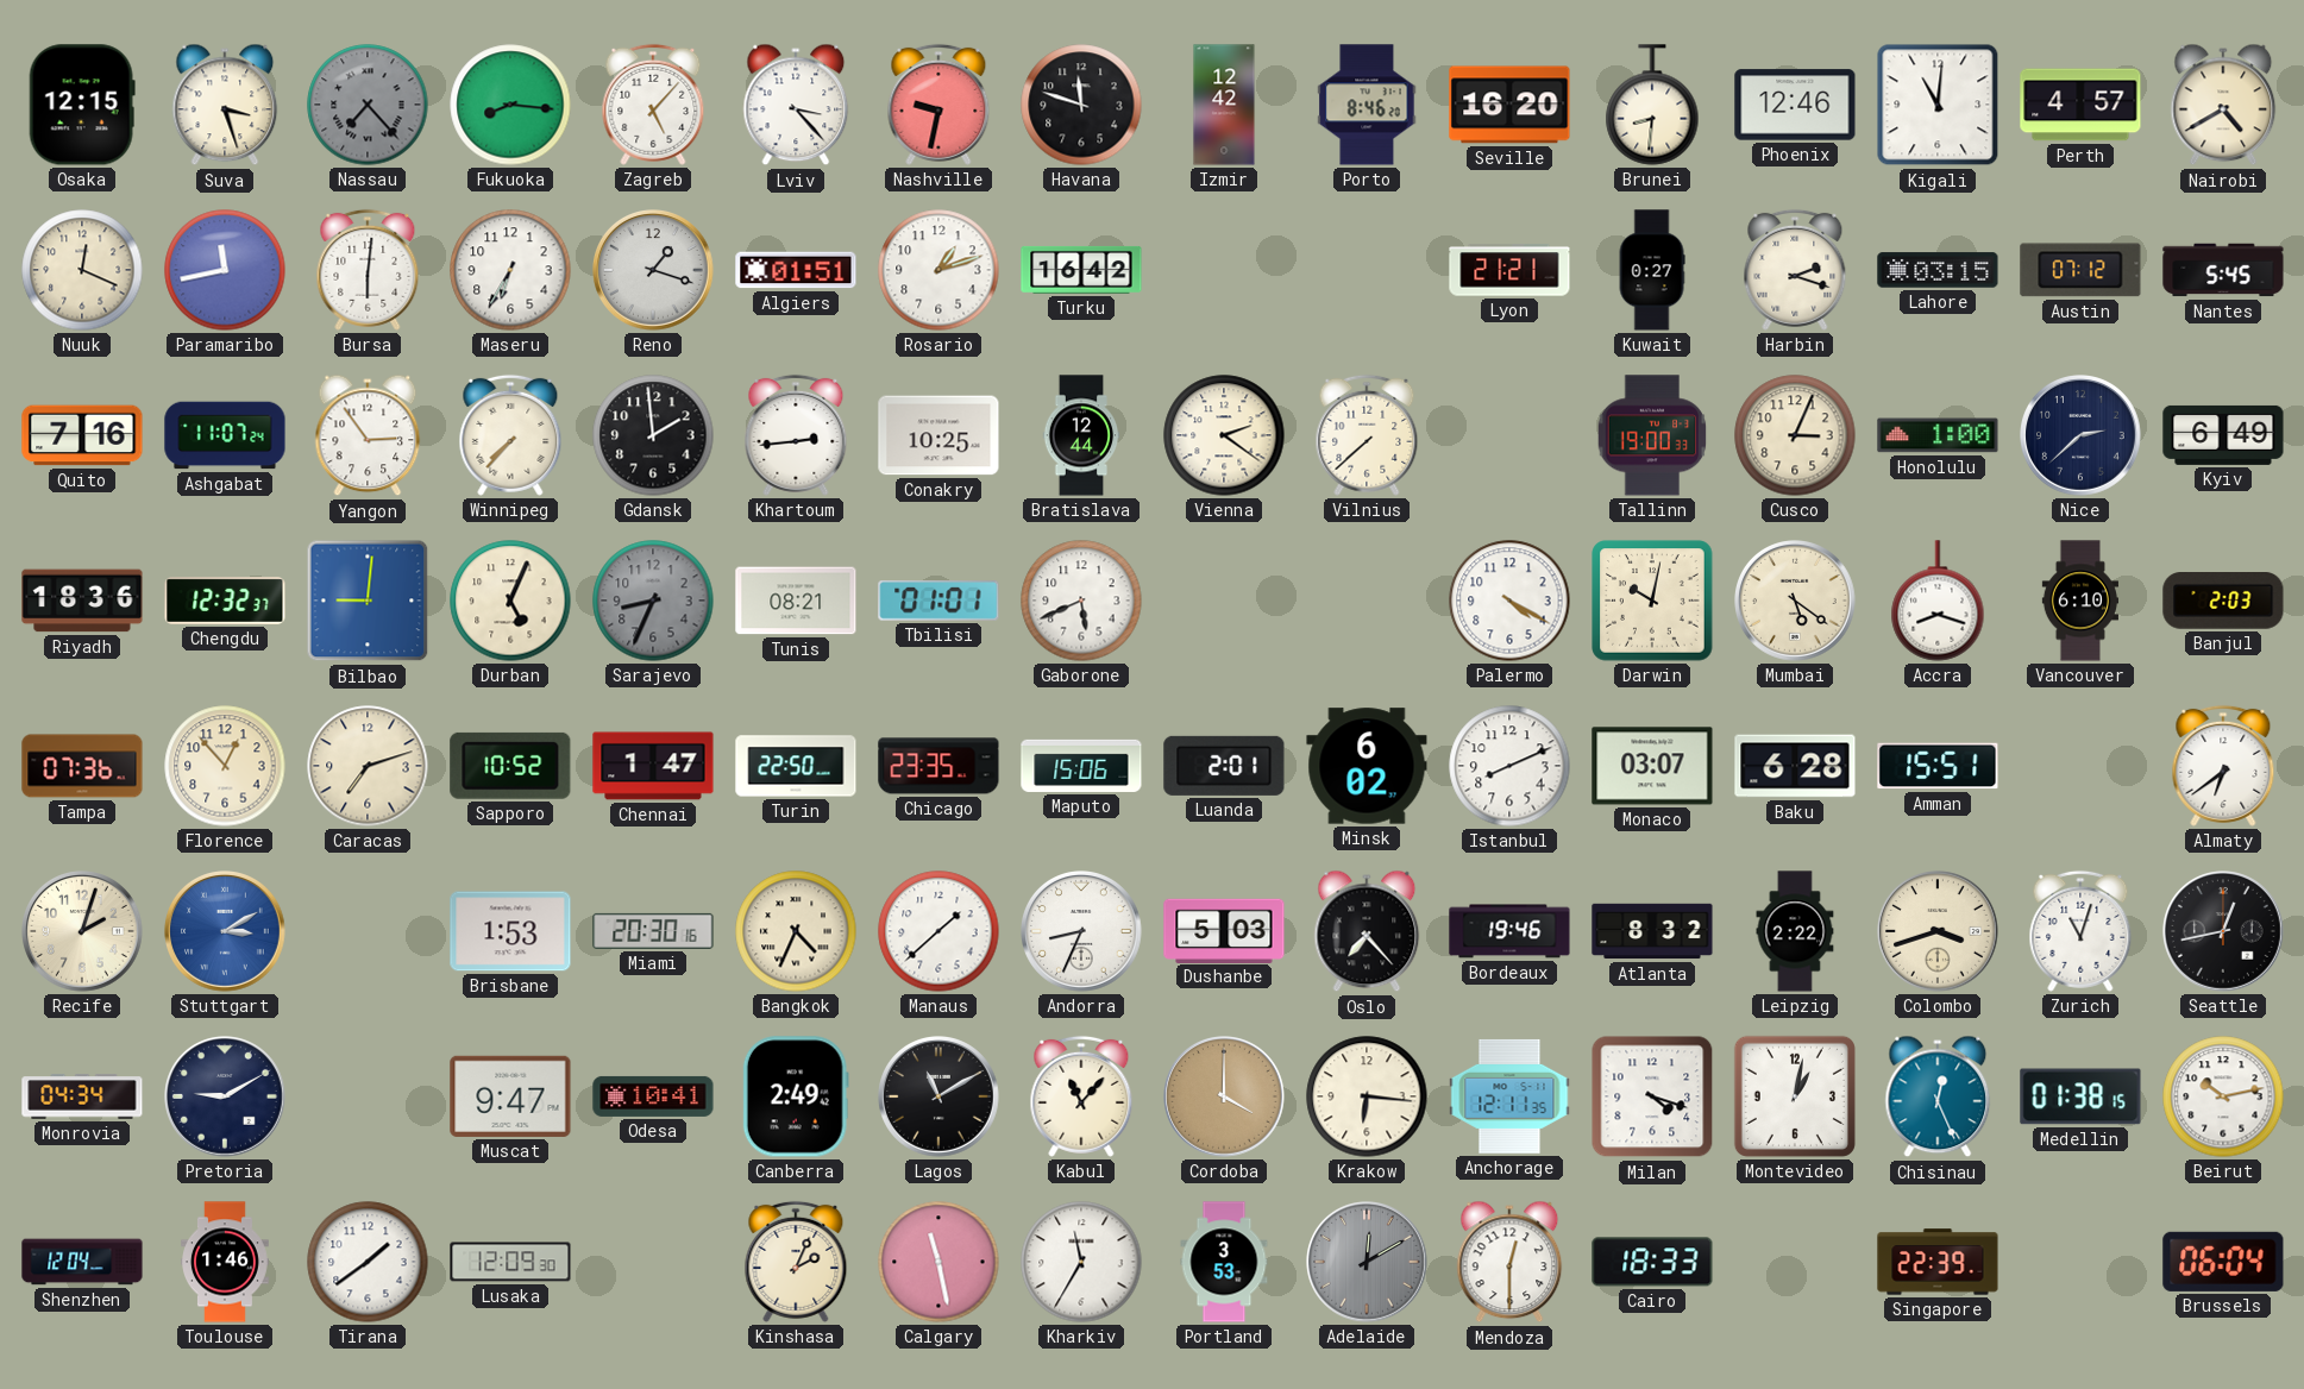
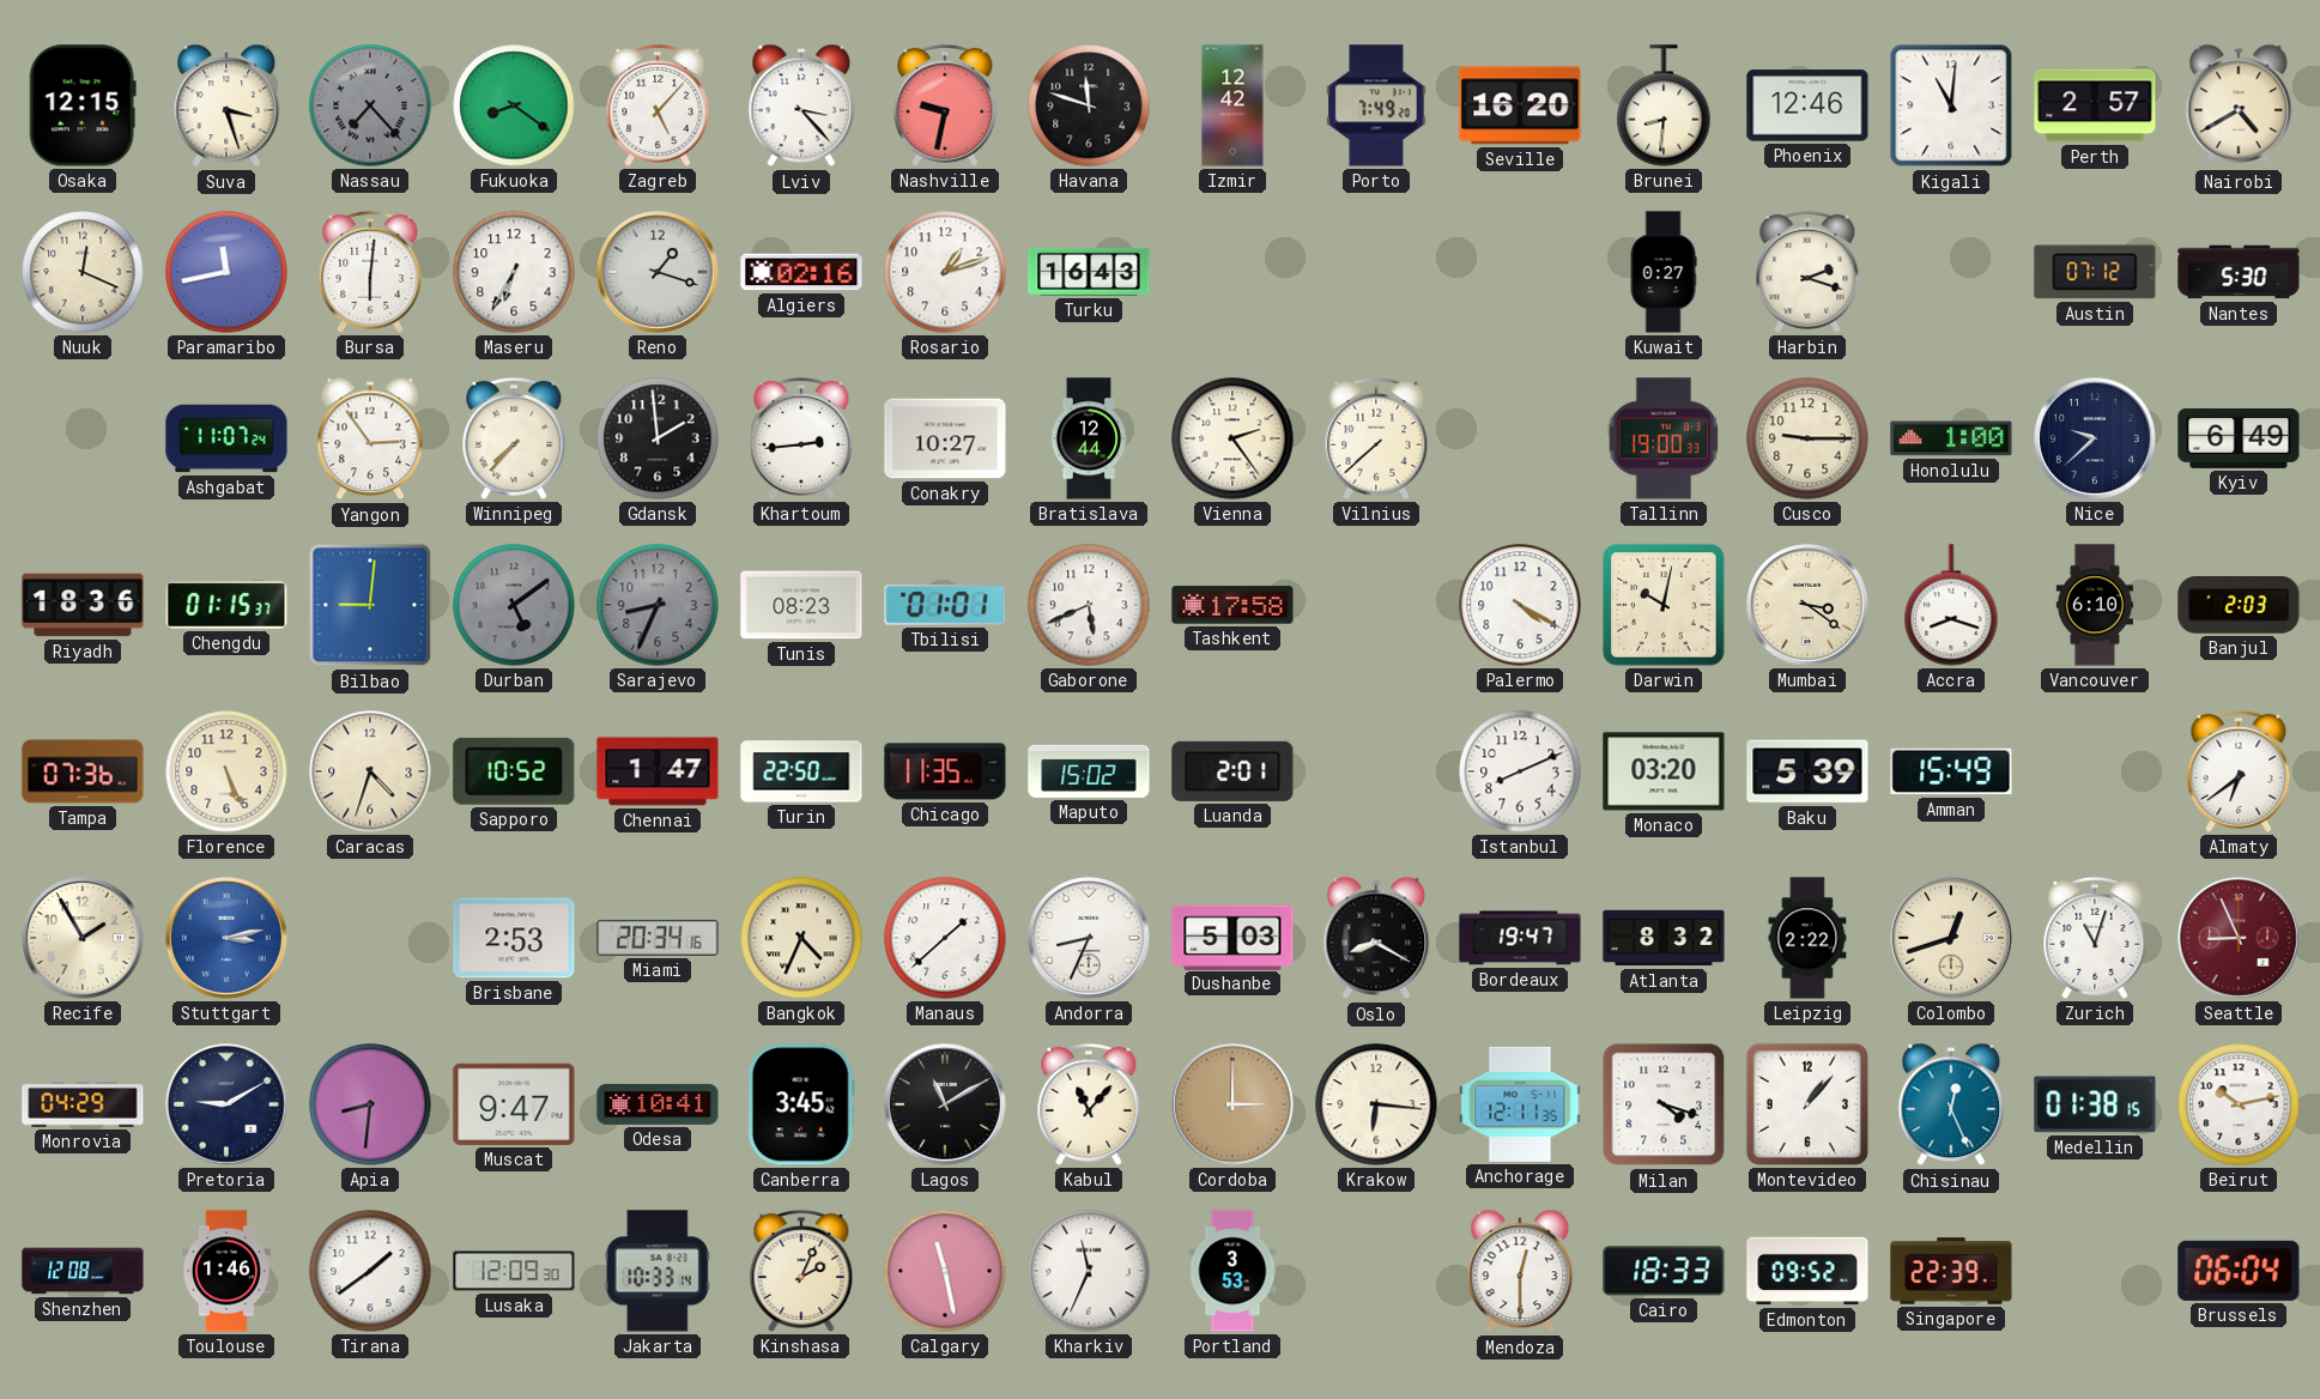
Fukuoka: 8:16 -> 8:21
Porto: 8:46 -> 7:49
Perth: 4:57 -> 2:57
Algiers: 01:51 -> 02:16
Turku: 16:42 -> 16:43
Lyon: 21:21 -> none
Lahore: 03:15 -> none
Nantes: 5:45 -> 5:30
Quito: 7:16 -> none
Conakry: 10:25 -> 10:27
Vienna: 2:21 -> 2:24
Cusco: 3:04 -> 9:15
Nice: 2:38 -> 9:38
Chengdu: 12:32 -> 01:15
Durban: 5:04 -> 5:09
Durban dial: cream -> grey
Tunis: 08:21 -> 08:23
Tashkent: none -> 17:58
Mumbai: 5:21 -> 3:21
Florence: 12:53 -> 5:26
Caracas: 7:12 -> 4:33
Chicago: 23:35 -> 11:35
Maputo: 15:06 -> 15:02
Minsk: 6:02 -> none
Monaco: 03:07 -> 03:20
Baku: 6:28 -> 5:39
Amman: 15:51 -> 15:49
Recife: 2:03 -> 1:55
Stuttgart: 3:10 -> 3:13
Brisbane: 1:53 -> 2:53
Miami: 20:30 -> 20:34
Oslo: 7:23 -> 8:20
Bordeaux: 19:46 -> 19:47
Colombo: 3:42 -> 12:42
Seattle: 12:43 -> 8:56
Seattle dial: black -> burgundy
Monrovia: 04:34 -> 04:29
Apia: none -> 8:31
Canberra: 2:49 -> 3:45
Cordoba: 4:00 -> 3:00
Montevideo: 1:02 -> 1:07
Shenzhen: 12:04 -> 12:08
Jakarta: none -> 10:33
Kharkiv: 11:35 -> 11:34
Adelaide: 12:10 -> none
Edmonton: none -> 09:52
